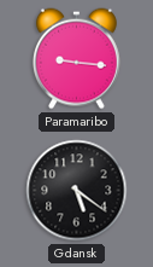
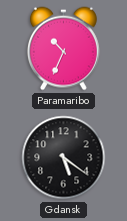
Paramaribo: 9:16 -> 10:34
